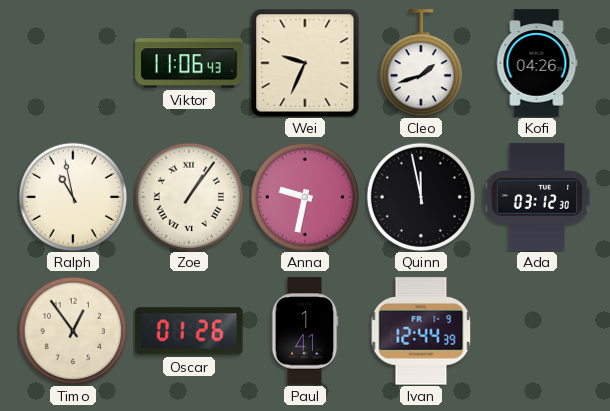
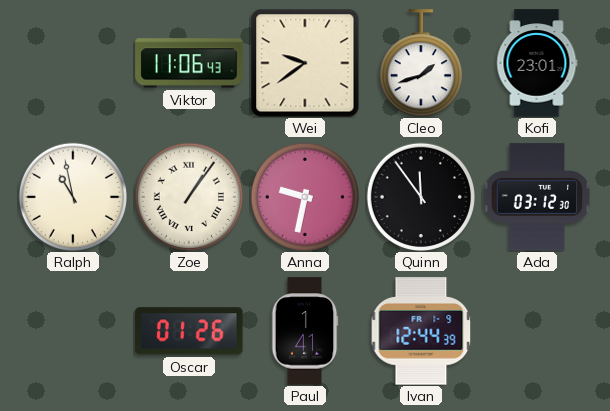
Wei: 9:34 -> 9:39
Kofi: 04:26 -> 23:01
Quinn: 11:58 -> 11:54
Timo: 12:54 -> none
